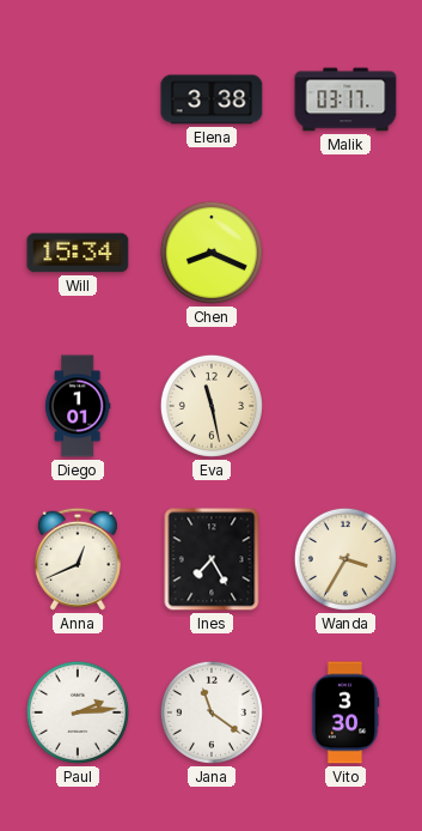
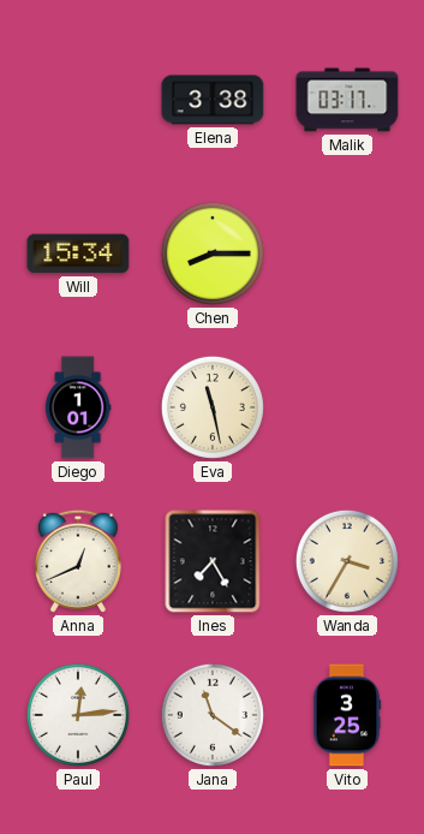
Chen: 8:19 -> 8:15
Paul: 2:14 -> 12:14
Vito: 3:30 -> 3:25
